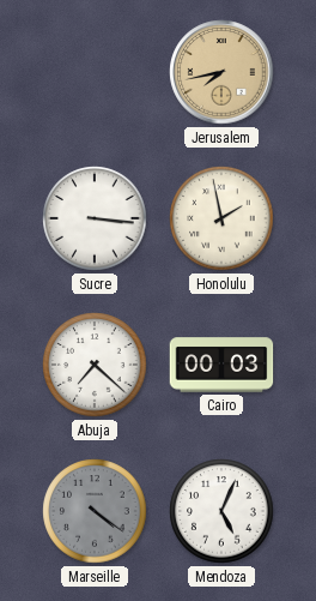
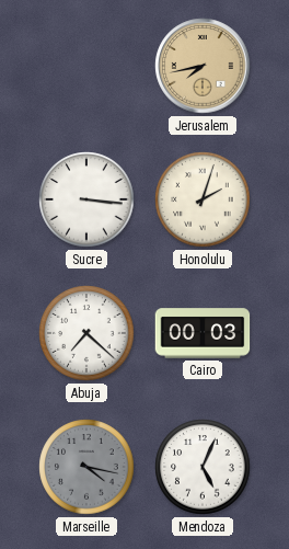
Honolulu: 1:58 -> 2:03
Marseille: 4:21 -> 4:17
